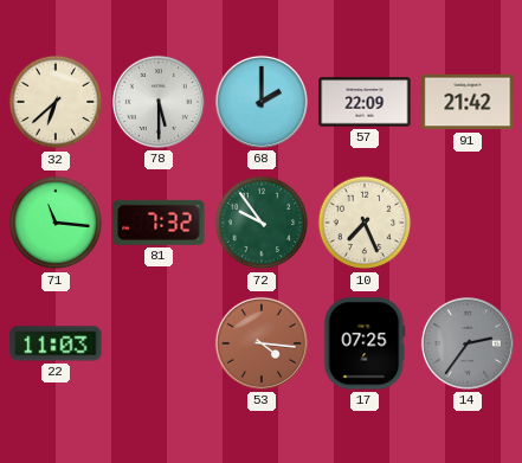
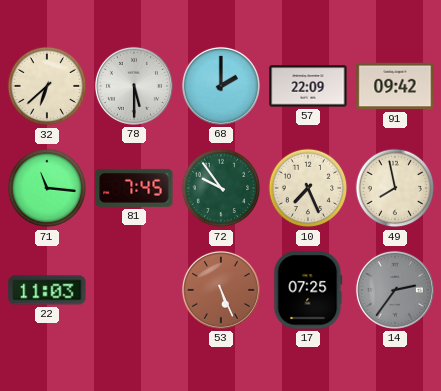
91: 21:42 -> 09:42
81: 7:32 -> 7:45
49: none -> 7:58
53: 4:16 -> 5:26
